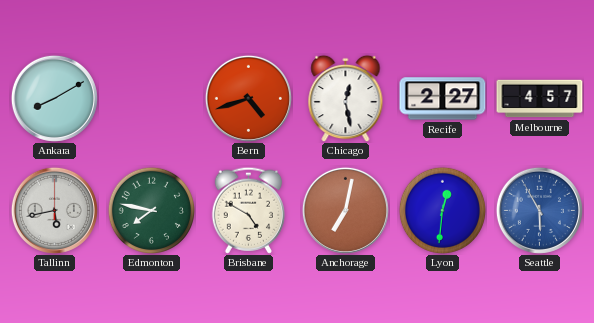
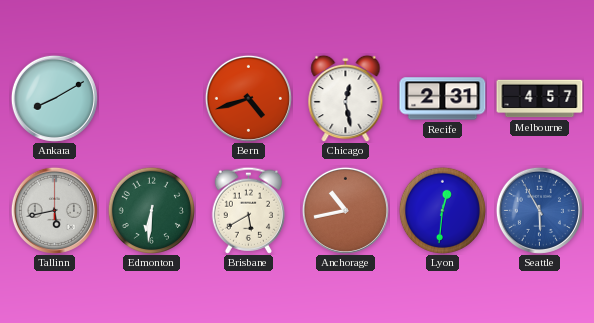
Recife: 2:27 -> 2:31
Edmonton: 7:47 -> 6:31
Brisbane: 4:50 -> 5:40
Anchorage: 7:02 -> 10:43
